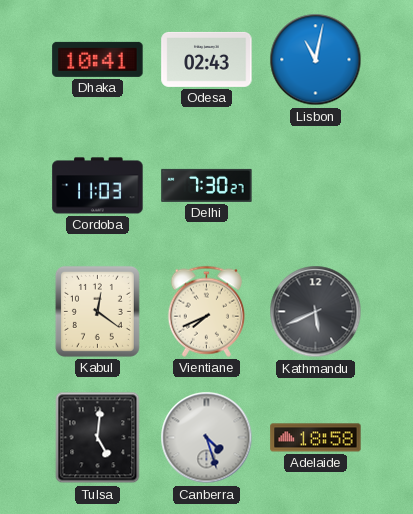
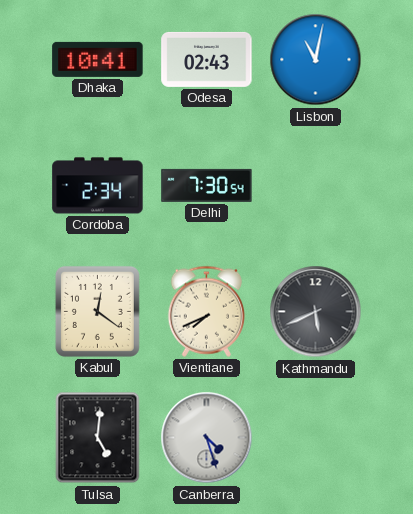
Cordoba: 11:03 -> 2:34
Delhi: 7:30:27 -> 7:30:54
Adelaide: 18:58 -> none
